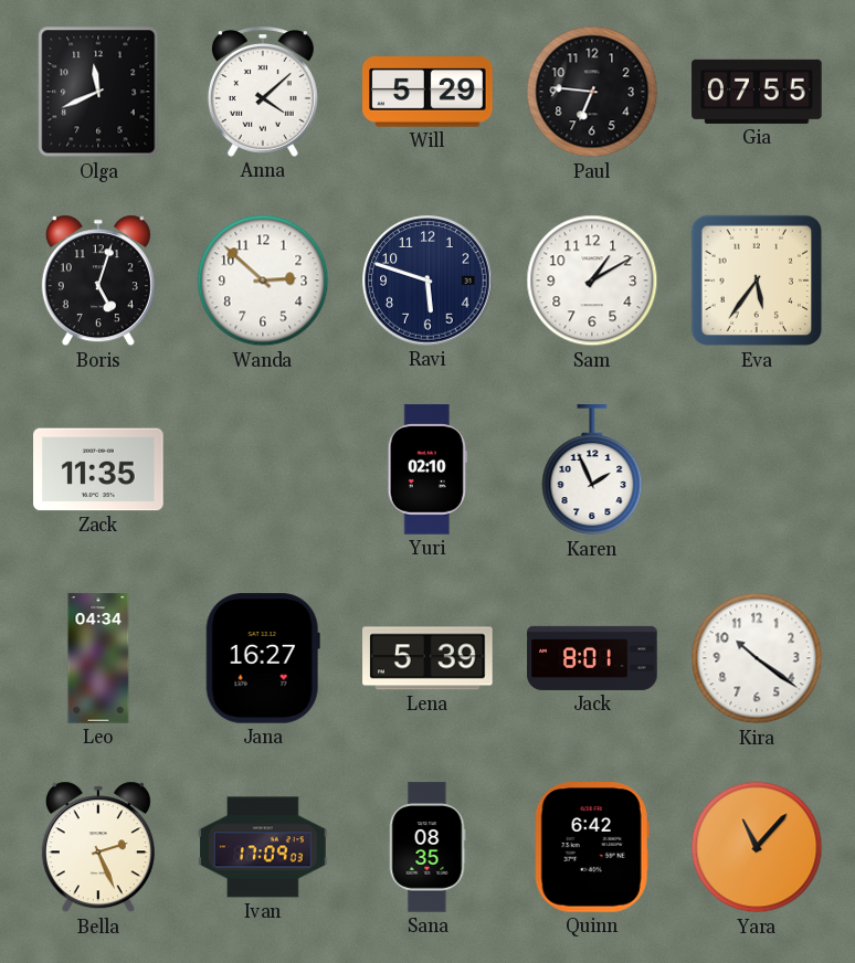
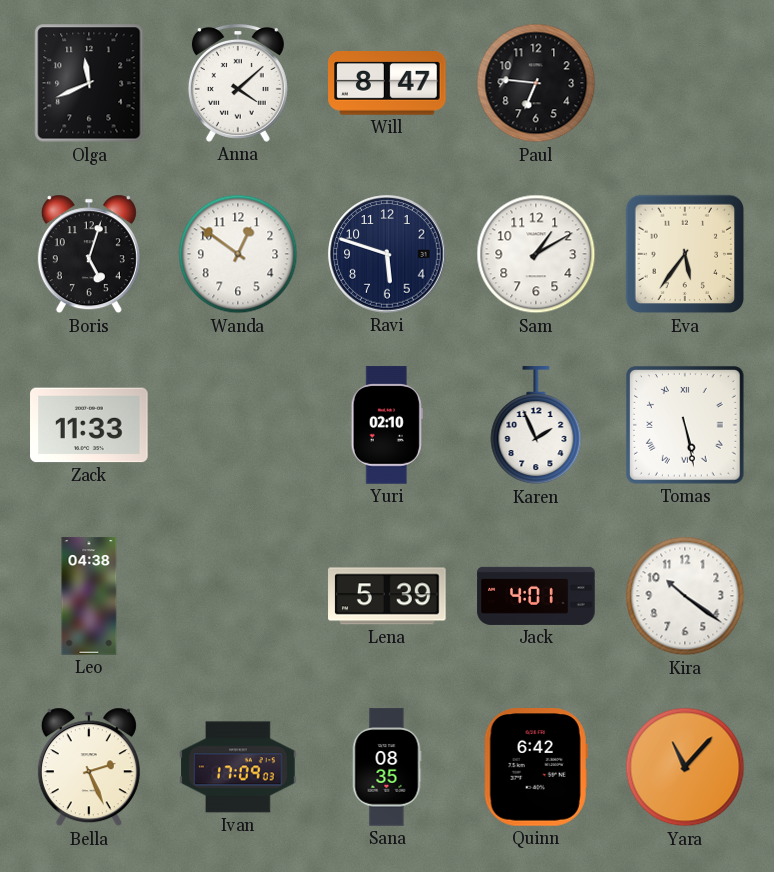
Will: 5:29 -> 8:47
Gia: 07:55 -> none
Wanda: 2:52 -> 12:51
Zack: 11:35 -> 11:33
Tomas: none -> 5:28
Leo: 04:34 -> 04:38
Jana: 16:27 -> none
Jack: 8:01 -> 4:01
